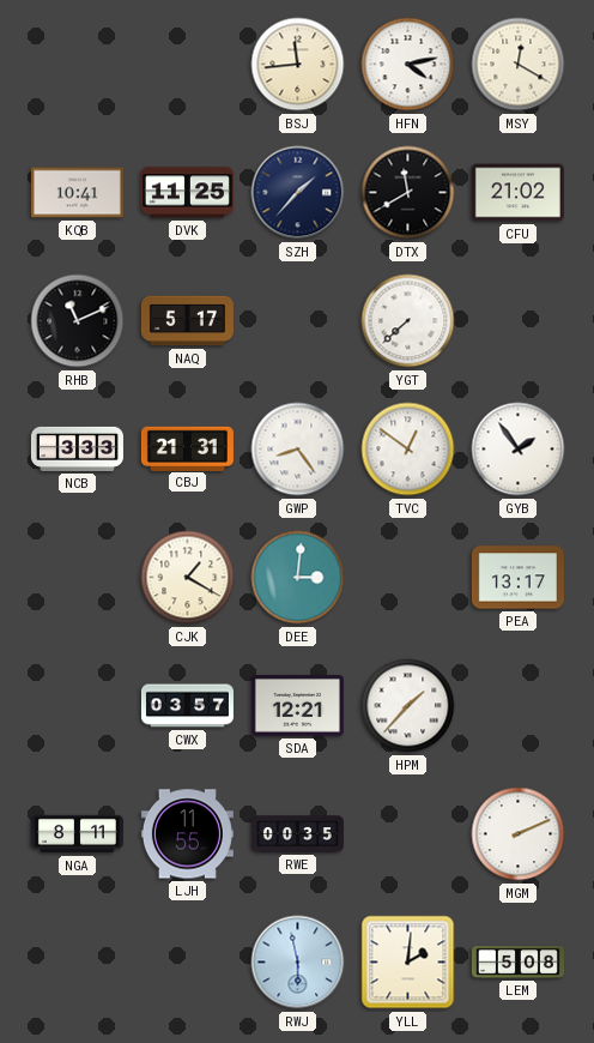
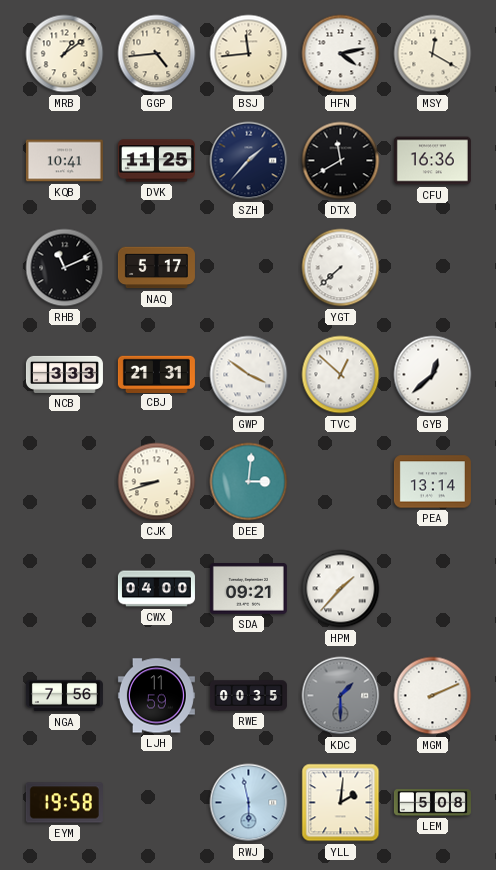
MRB: none -> 1:09
GGP: none -> 4:44
CFU: 21:02 -> 16:36
GWP: 8:24 -> 3:51
TVC: 12:51 -> 12:52
GYB: 1:54 -> 12:38
CJK: 1:20 -> 8:42
PEA: 13:17 -> 13:14
CWX: 03:57 -> 04:00
SDA: 12:21 -> 09:21
NGA: 8:11 -> 7:56
LJH: 11:55 -> 11:59
KDC: none -> 1:30
EYM: none -> 19:58
